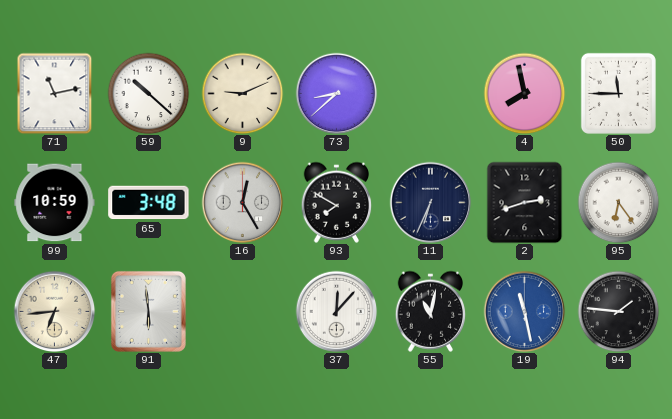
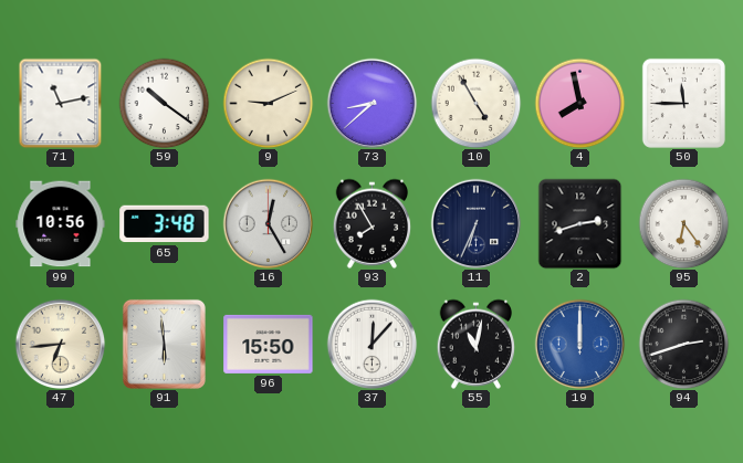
59: 10:22 -> 10:21
10: none -> 4:55
99: 10:59 -> 10:56
93: 7:50 -> 7:55
96: none -> 15:50
19: 11:28 -> 12:00
94: 1:46 -> 2:42
